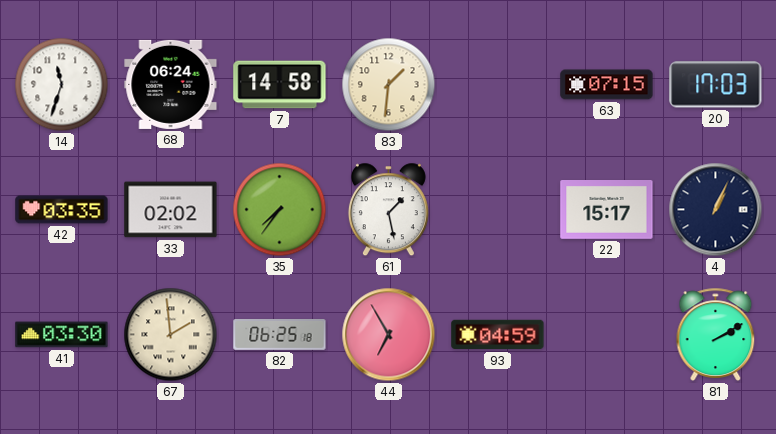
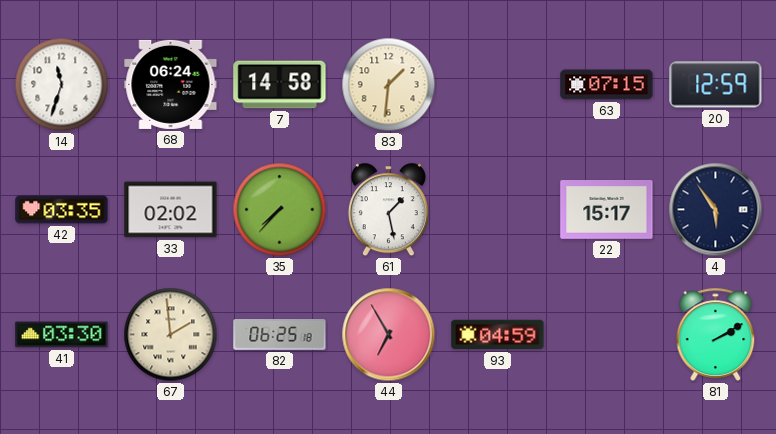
20: 17:03 -> 12:59
35: 7:36 -> 7:37
4: 1:04 -> 5:54
